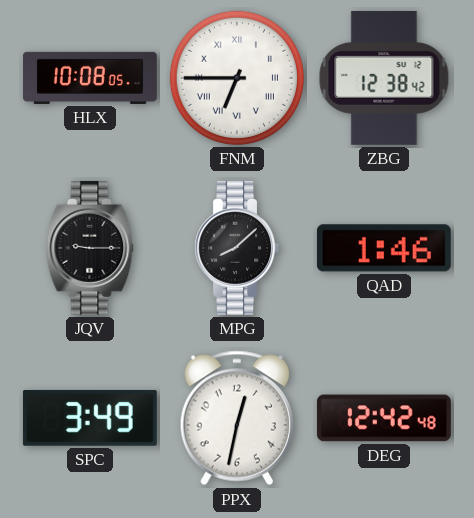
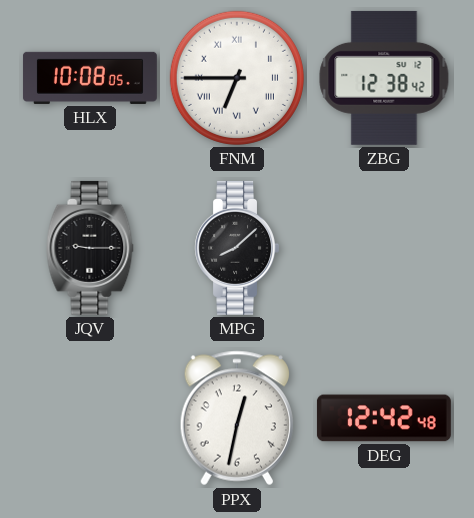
QAD: 1:46 -> none
SPC: 3:49 -> none
